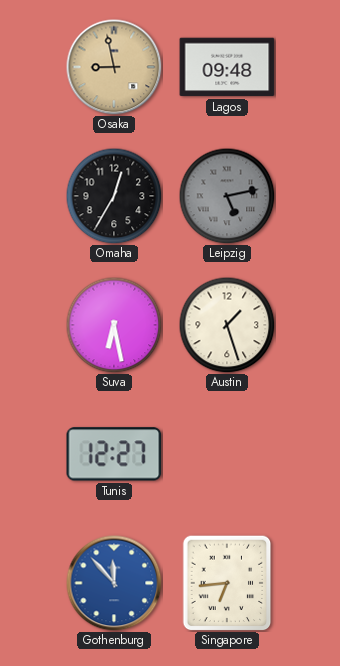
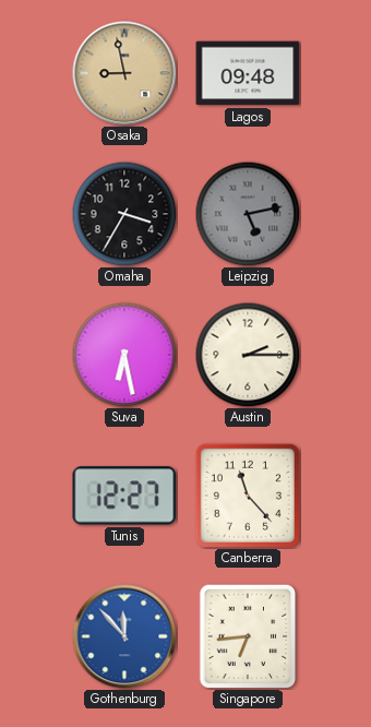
Omaha: 12:35 -> 3:35
Austin: 1:27 -> 2:15
Canberra: none -> 11:23
